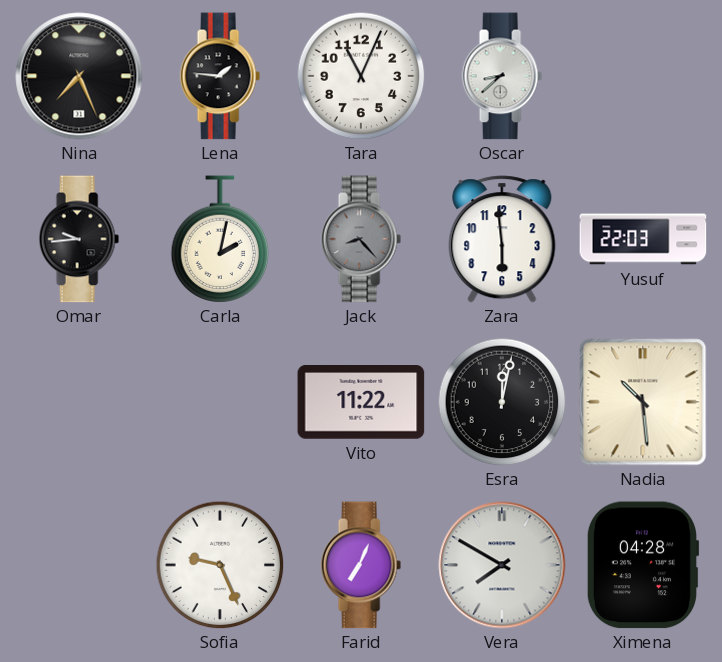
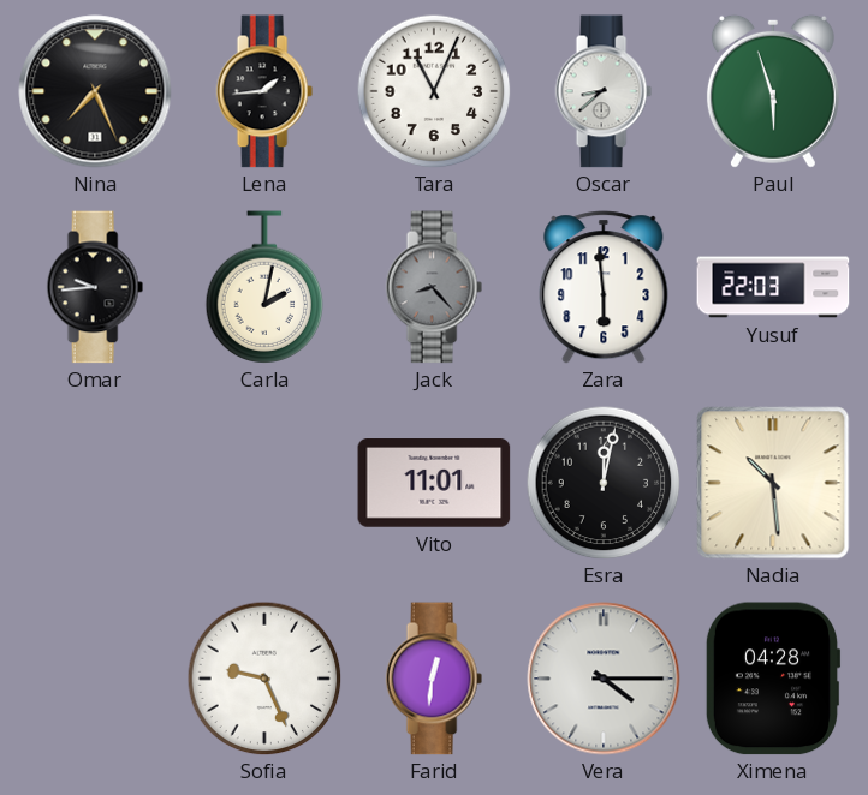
Lena: 1:46 -> 1:44
Paul: none -> 5:57
Vito: 11:22 -> 11:01
Farid: 7:04 -> 12:31
Vera: 7:50 -> 4:15
